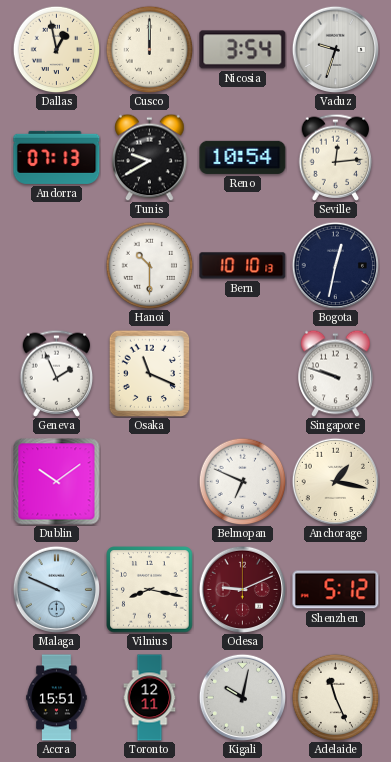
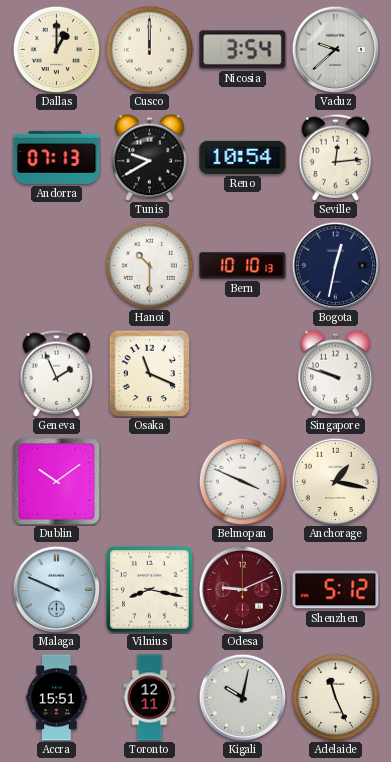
Dallas: 12:58 -> 1:00
Vaduz: 9:33 -> 9:38
Belmopan: 6:49 -> 3:49
